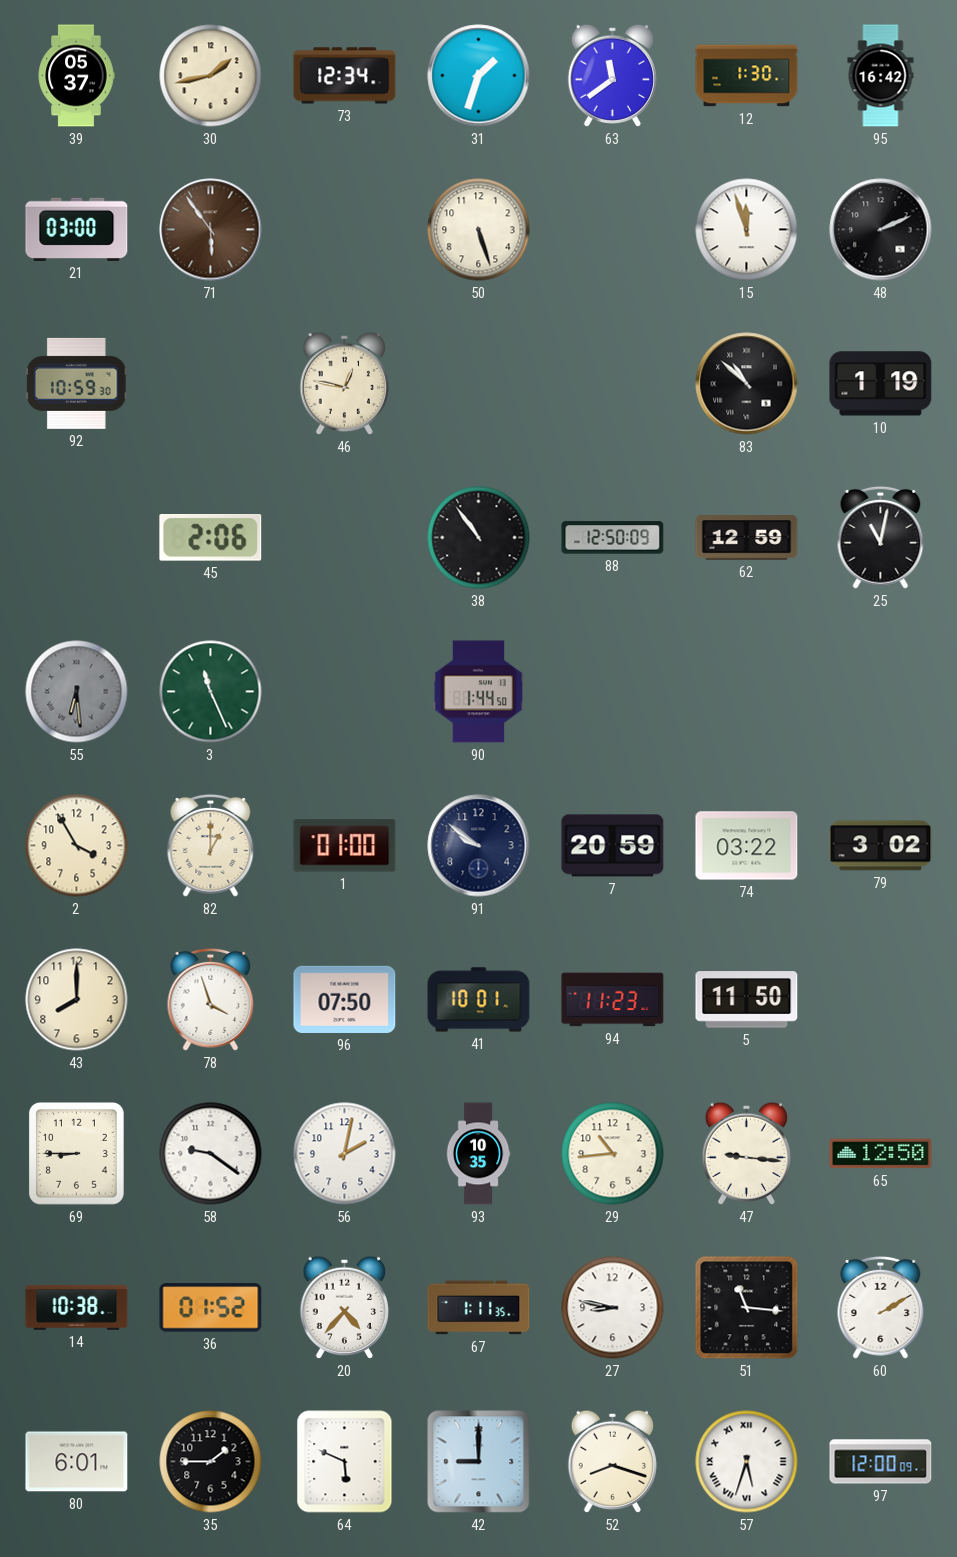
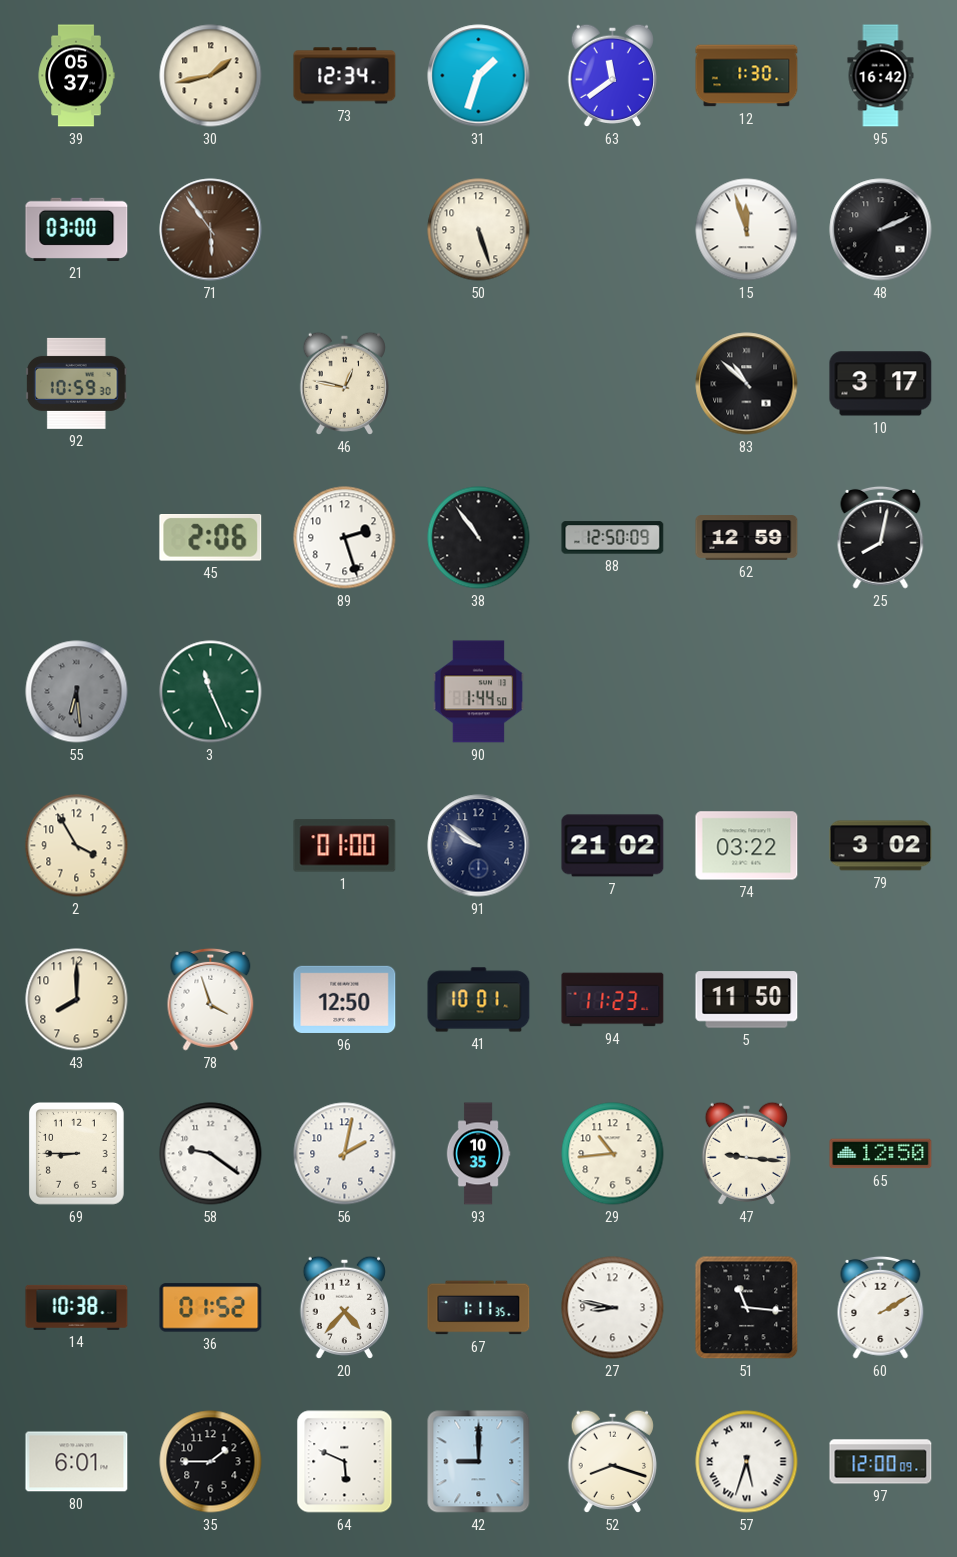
10: 1:19 -> 3:17
89: none -> 2:27
25: 11:02 -> 8:02
82: 1:00 -> none
7: 20:59 -> 21:02
96: 07:50 -> 12:50
